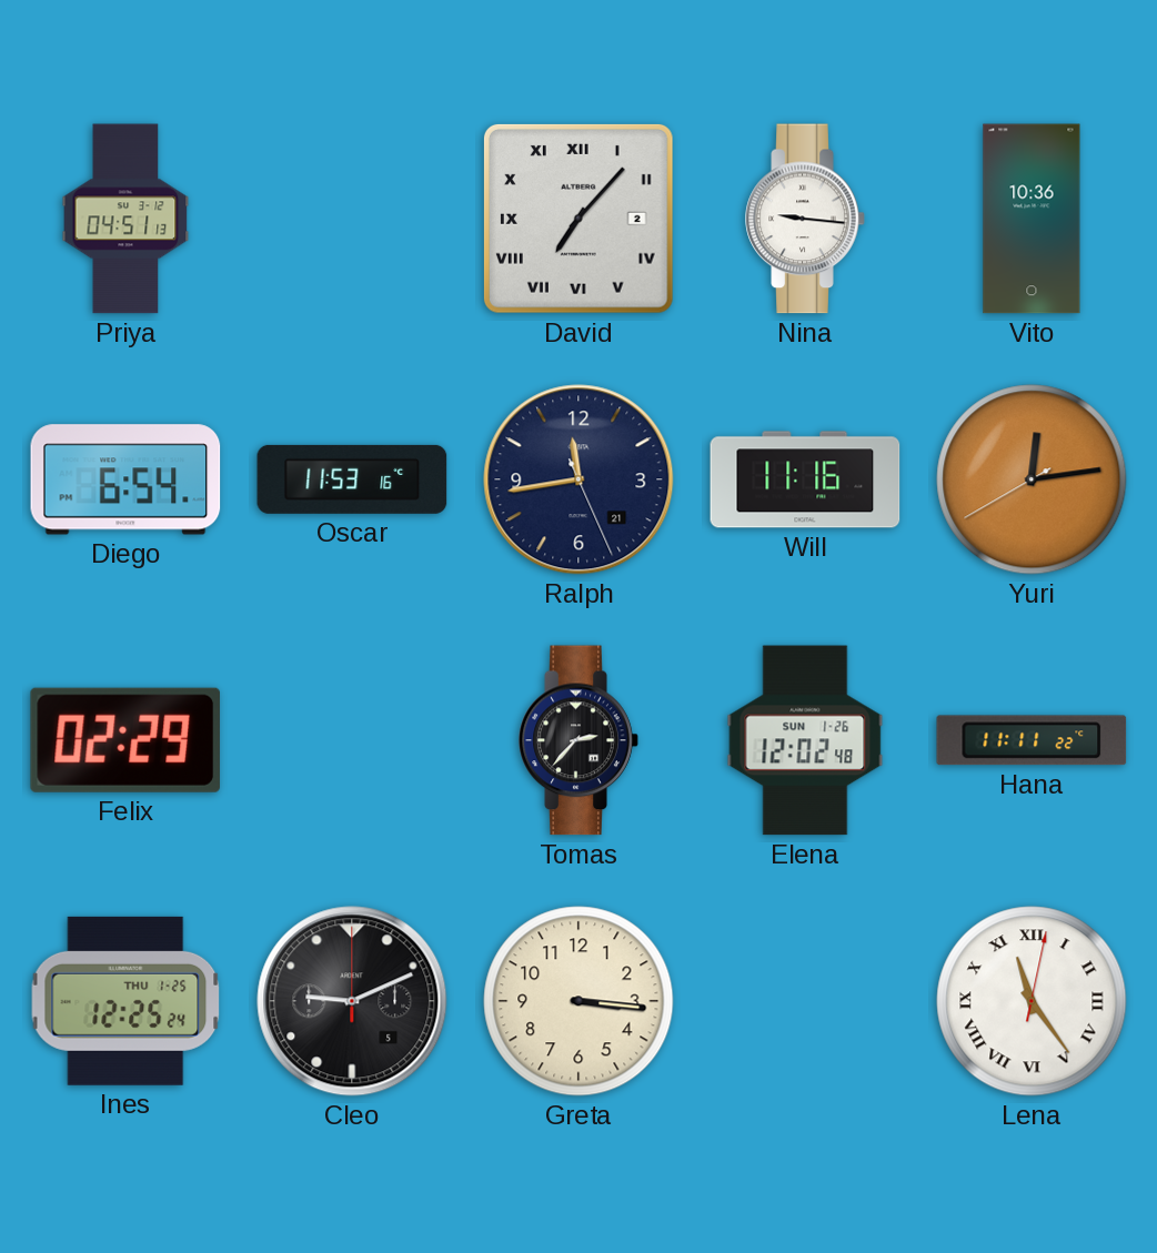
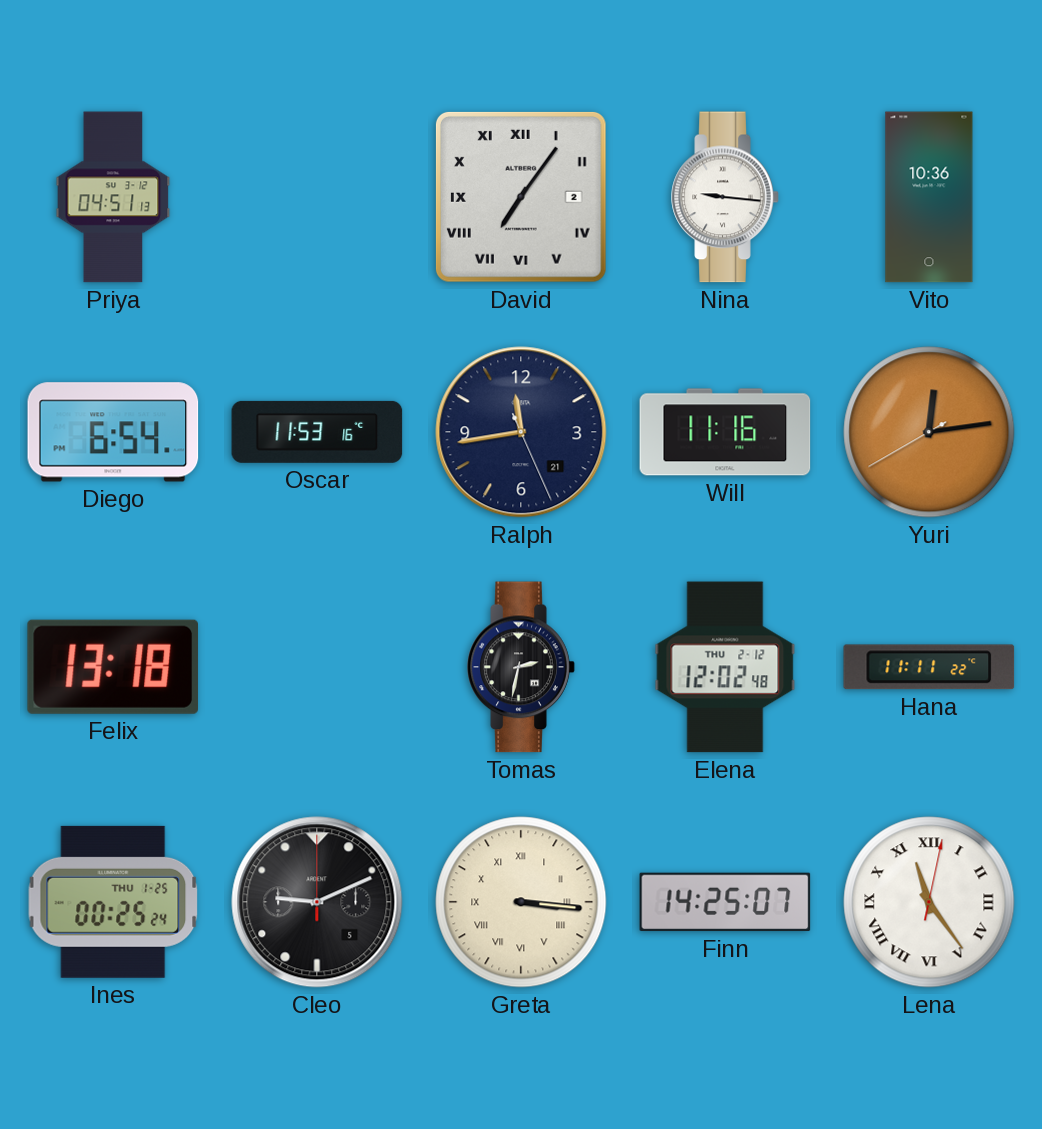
David: 7:07 -> 7:06
Felix: 02:29 -> 13:18
Tomas: 2:37 -> 2:32
Elena date: SUN 1-26 -> THU 2-12
Ines: 12:25 -> 00:25
Greta numerals: Arabic -> Roman
Finn: none -> 14:25
